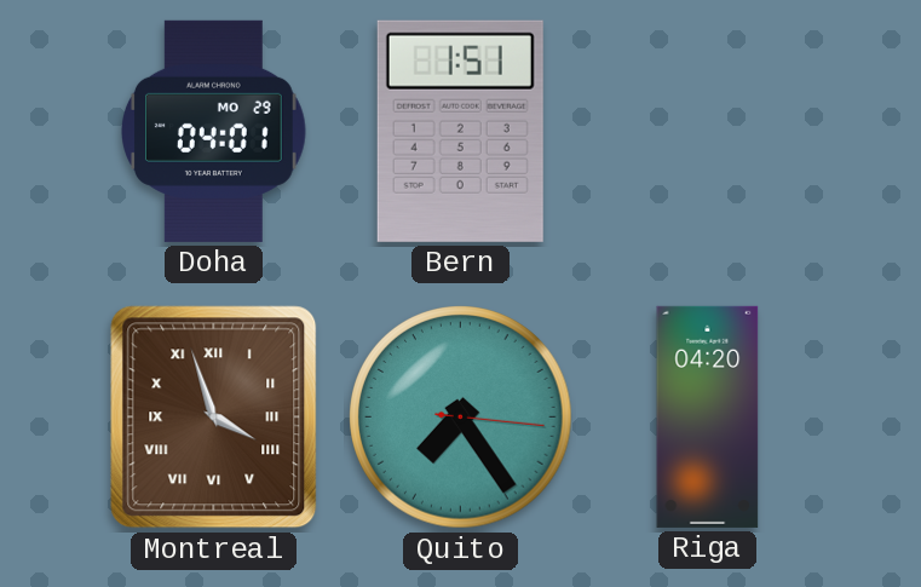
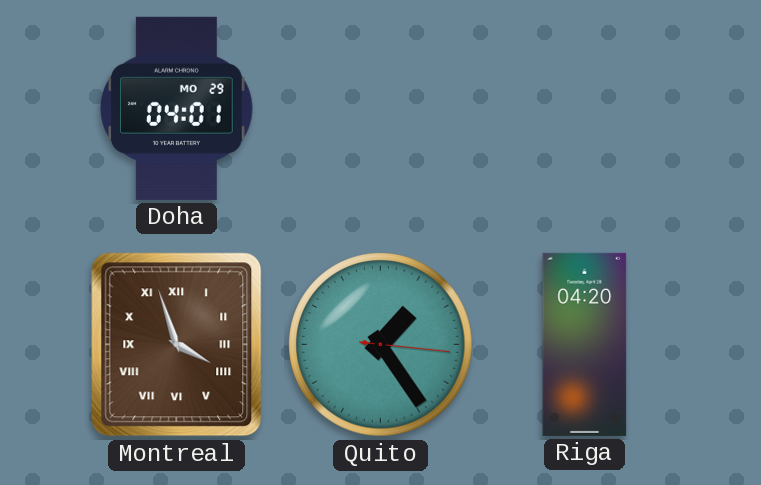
Bern: 1:51 -> none
Quito: 7:24 -> 1:24
